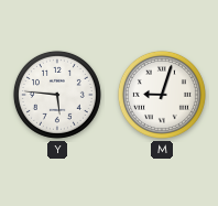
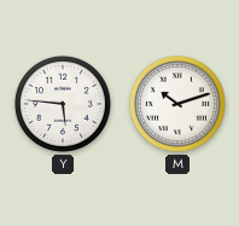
M: 9:03 -> 10:12
